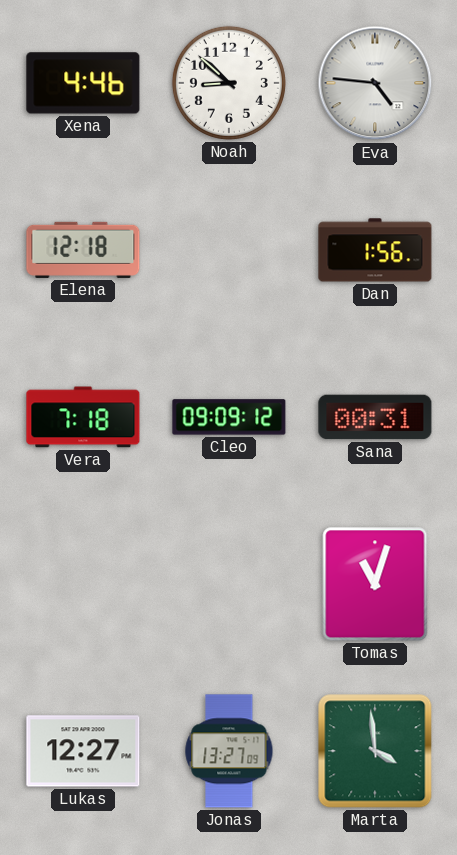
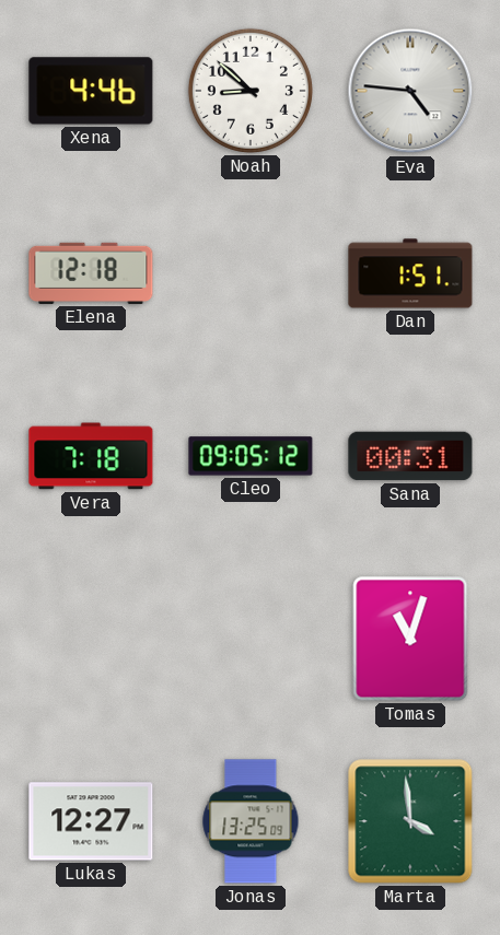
Dan: 1:56 -> 1:51
Cleo: 09:09 -> 09:05
Jonas: 13:27 -> 13:25
